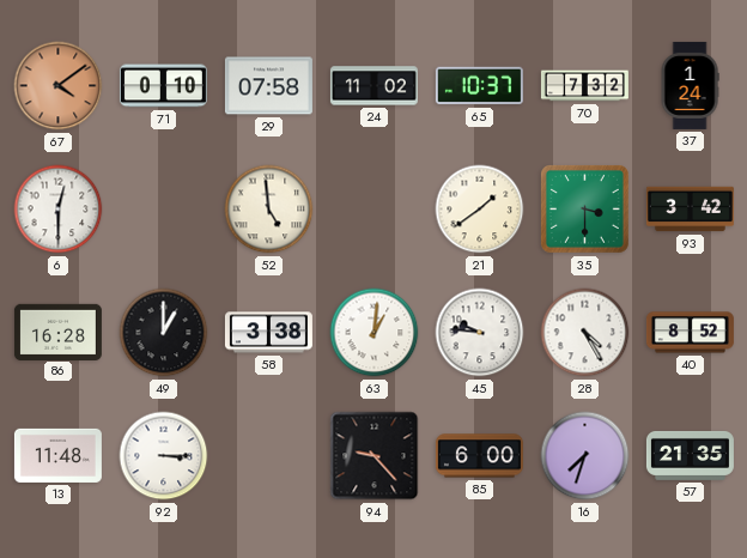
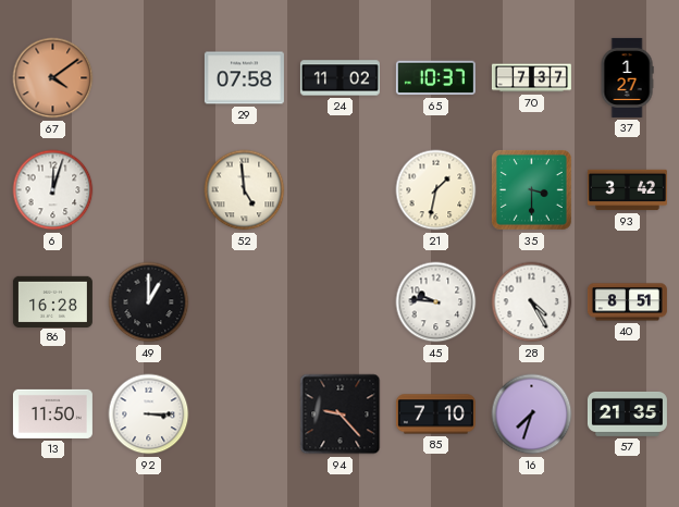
71: 0:10 -> none
70: 7:32 -> 7:37
37: 1:24 -> 1:27
6: 12:30 -> 12:03
21: 1:39 -> 1:32
58: 3:38 -> none
63: 1:01 -> none
40: 8:52 -> 8:51
13: 11:48 -> 11:50
85: 6:00 -> 7:10
